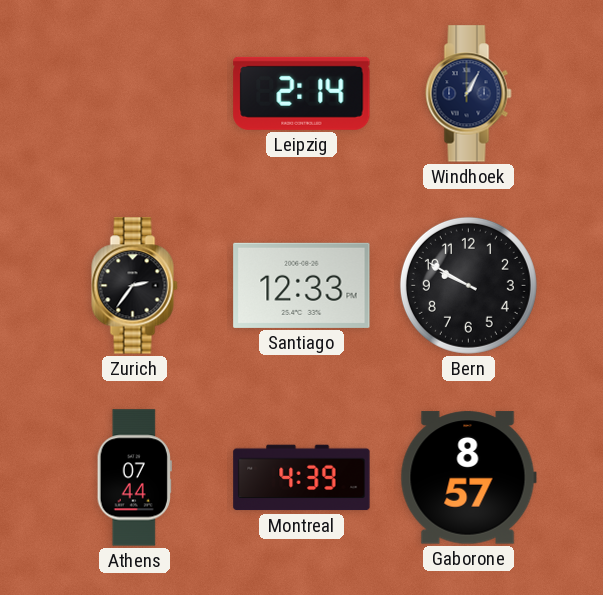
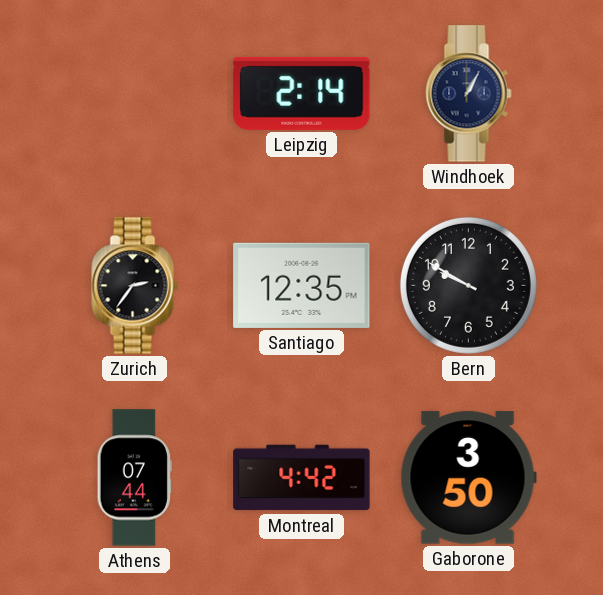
Santiago: 12:33 -> 12:35
Montreal: 4:39 -> 4:42
Gaborone: 8:57 -> 3:50
